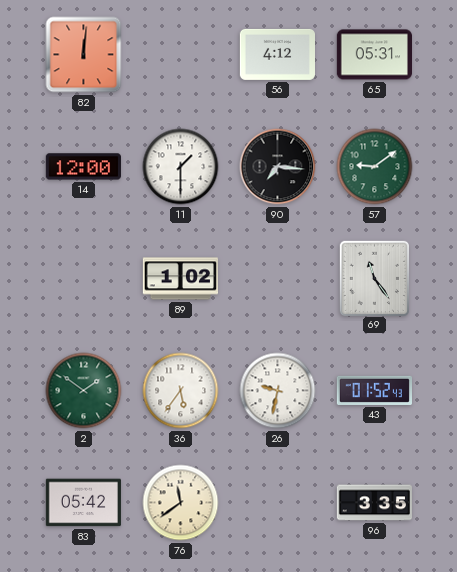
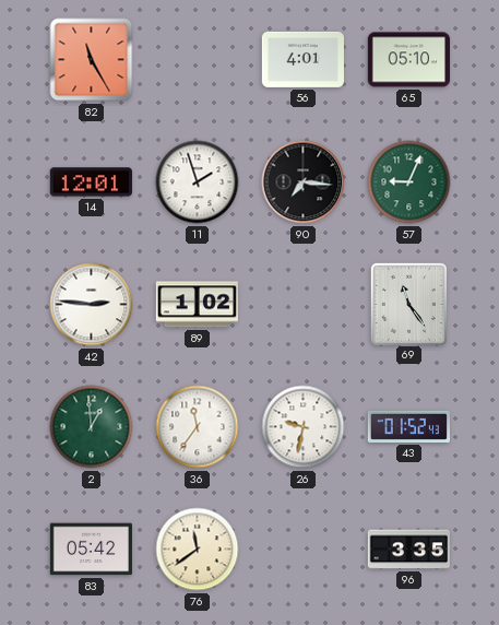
82: 12:01 -> 11:25
56: 4:12 -> 4:01
65: 05:31 -> 05:10
14: 12:00 -> 12:01
11: 1:30 -> 1:57
57: 9:09 -> 9:04
42: none -> 2:46
2: 1:51 -> 12:59
36: 5:36 -> 11:36
